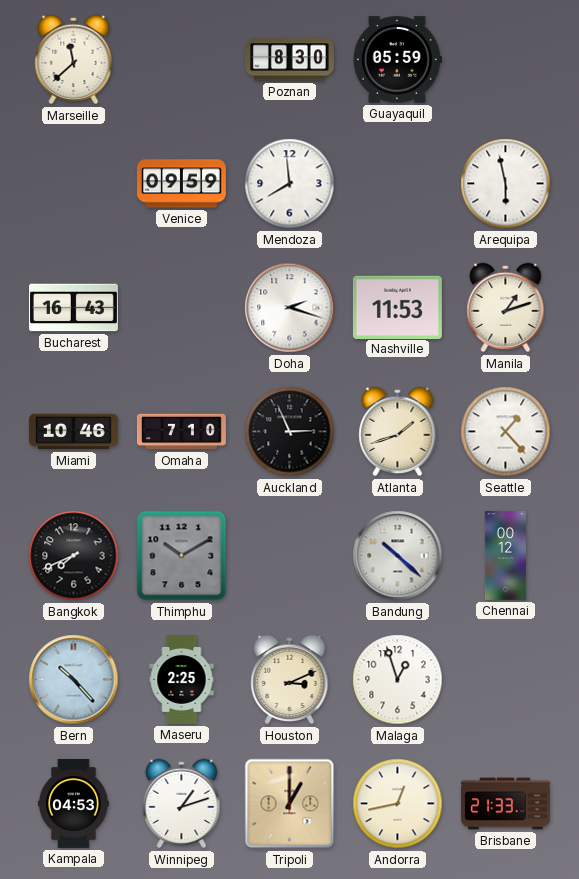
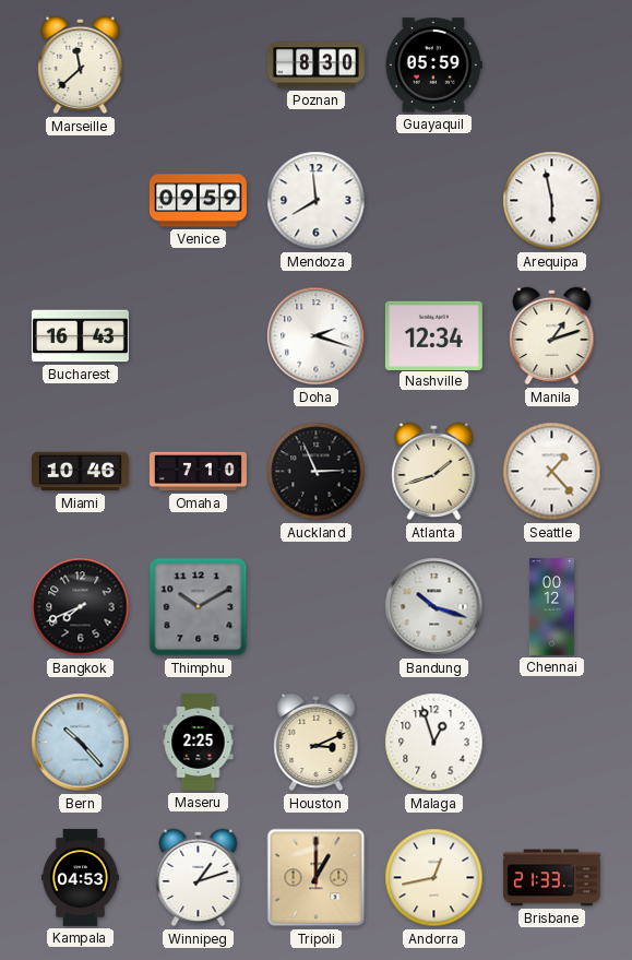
Nashville: 11:53 -> 12:34
Bandung: 10:22 -> 10:18
